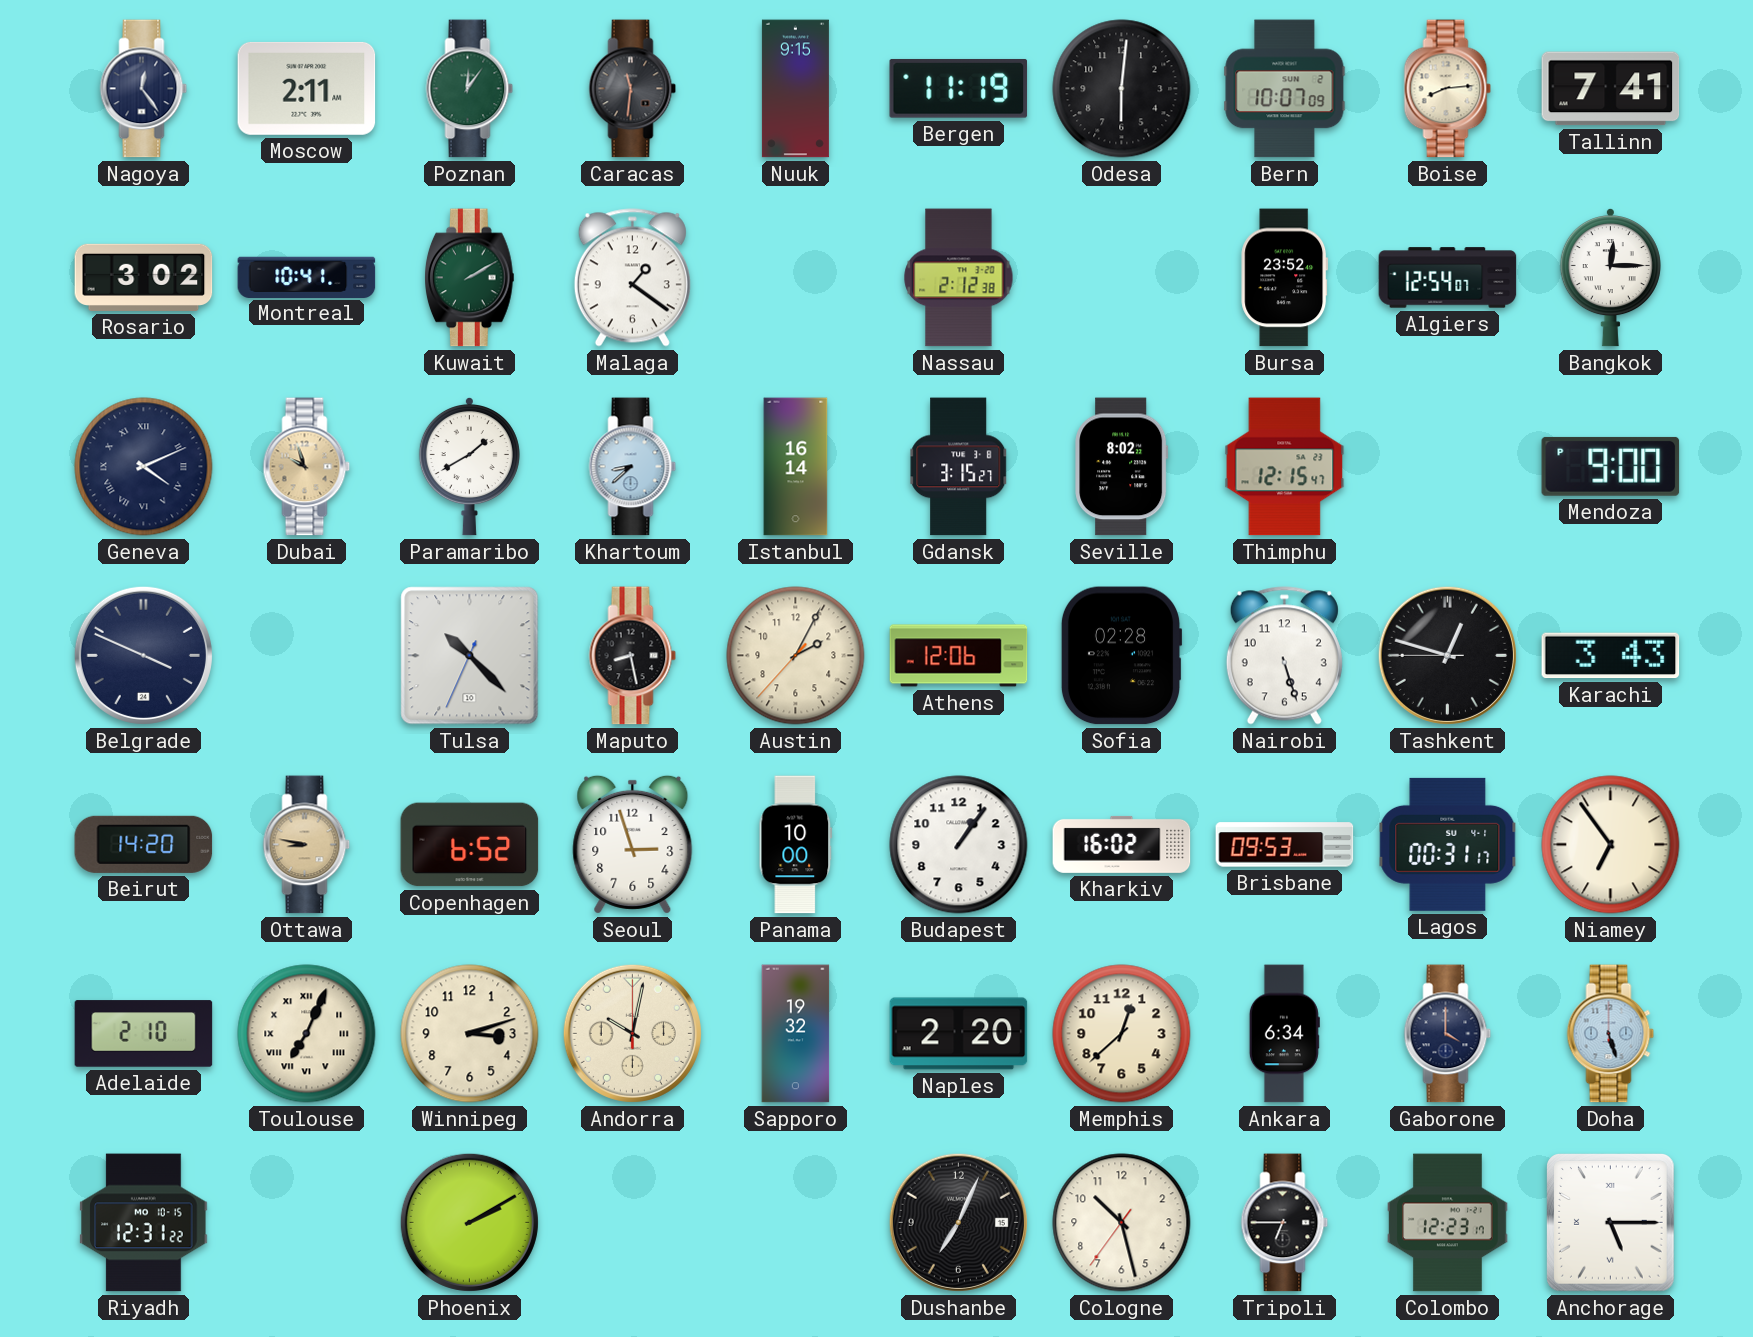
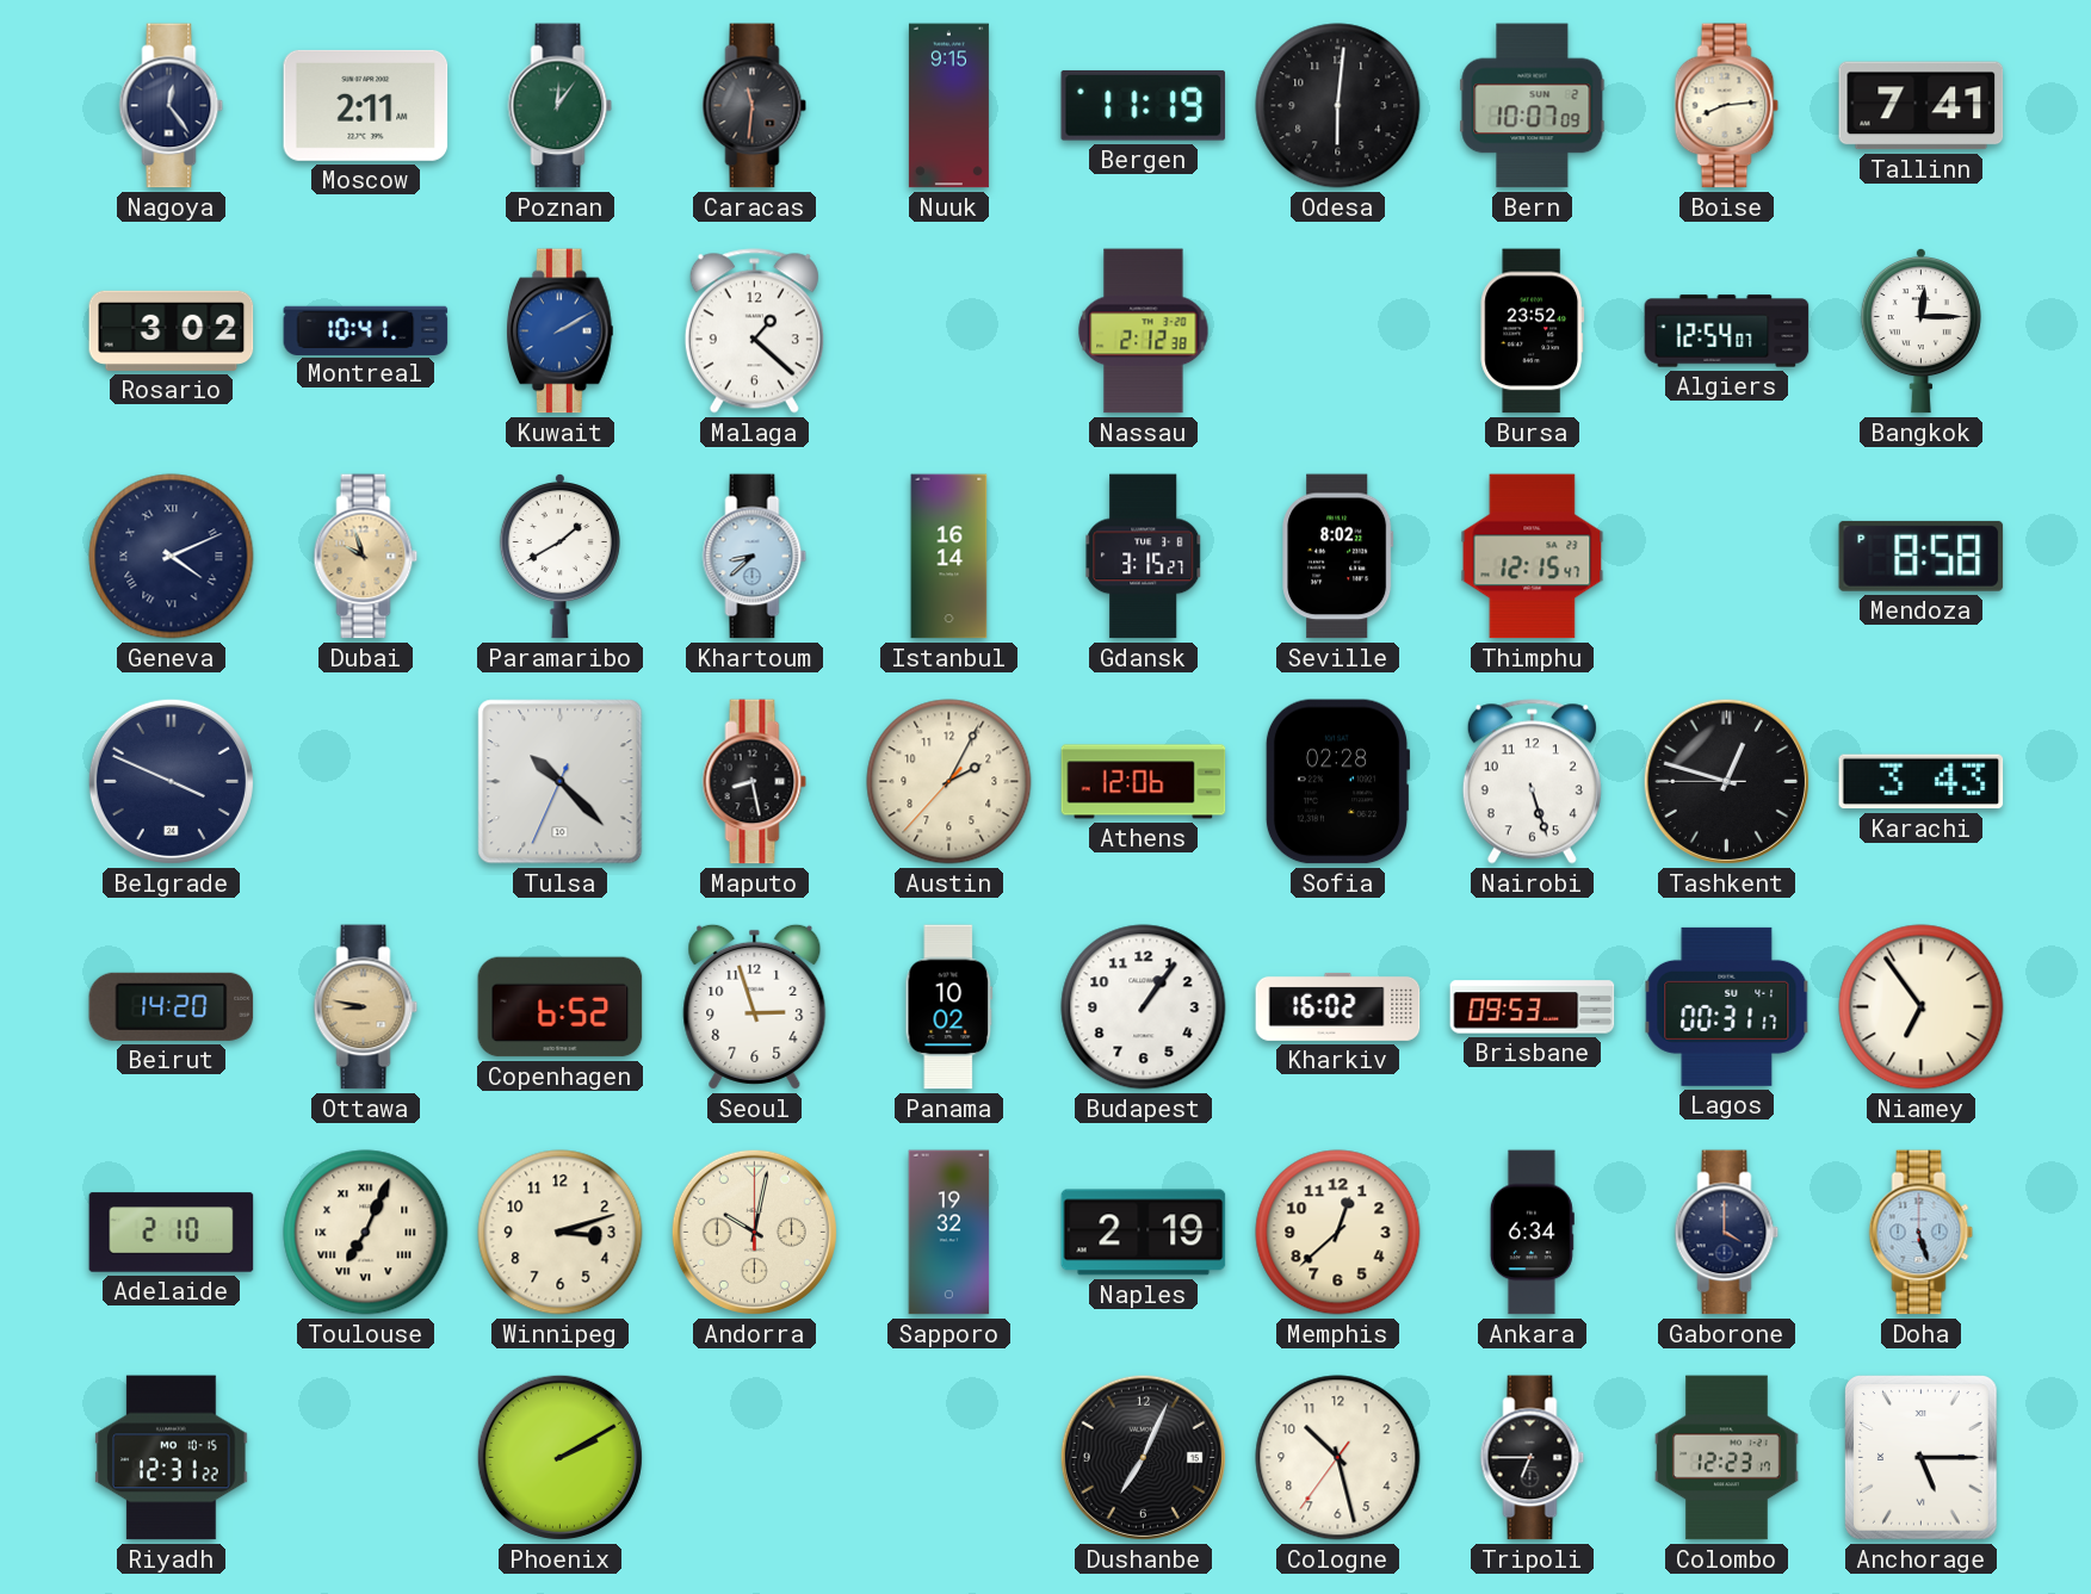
Kuwait dial: green -> blue
Malaga: 1:21 -> 1:22
Mendoza: 9:00 -> 8:58
Panama: 10:00 -> 10:02
Naples: 2:20 -> 2:19
